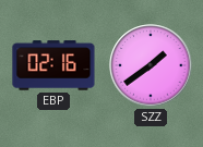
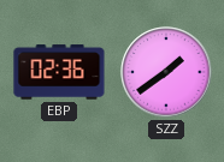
EBP: 02:16 -> 02:36
